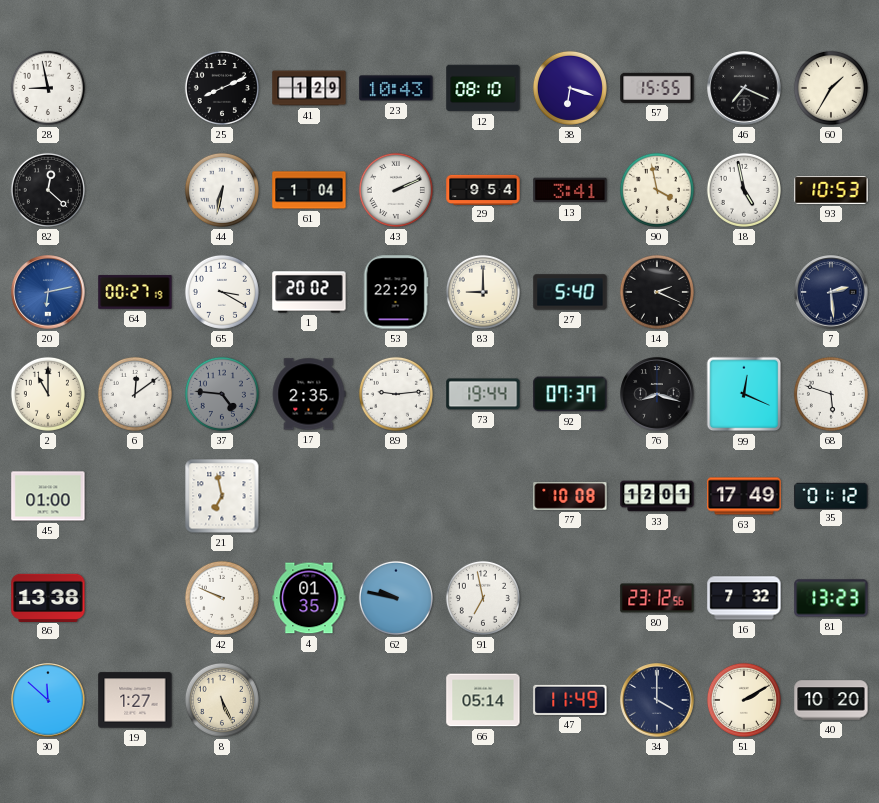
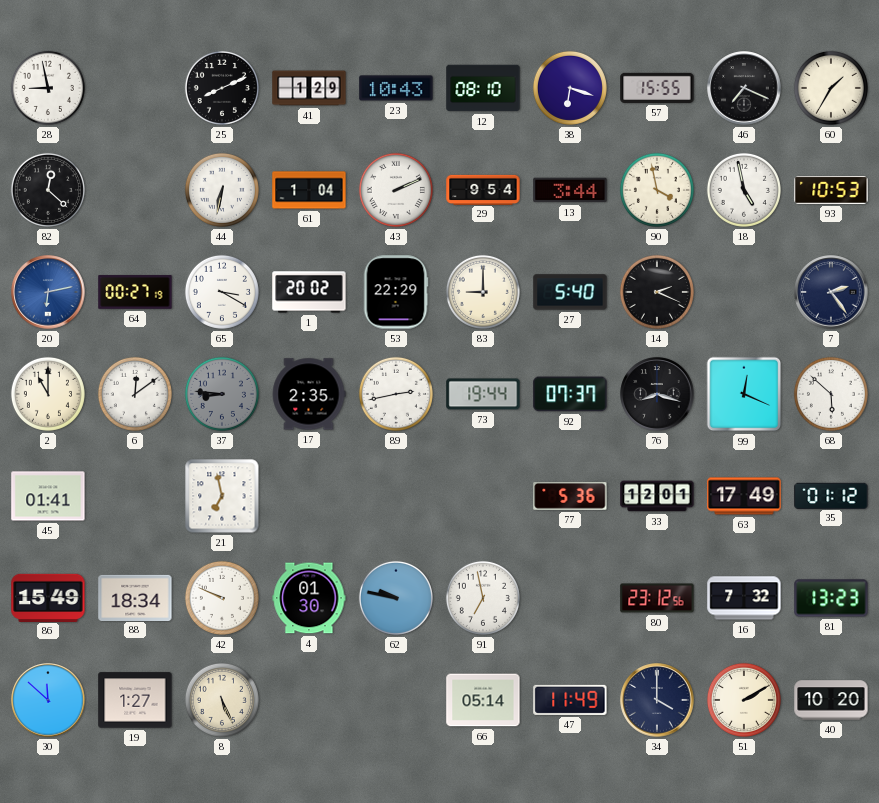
13: 3:41 -> 3:44
7: 2:29 -> 2:24
37: 4:46 -> 8:46
89: 9:14 -> 2:43
68: 5:48 -> 5:52
45: 01:00 -> 01:41
77: 10:08 -> 5:36
86: 13:38 -> 15:49
88: none -> 18:34
4: 01:35 -> 01:30
